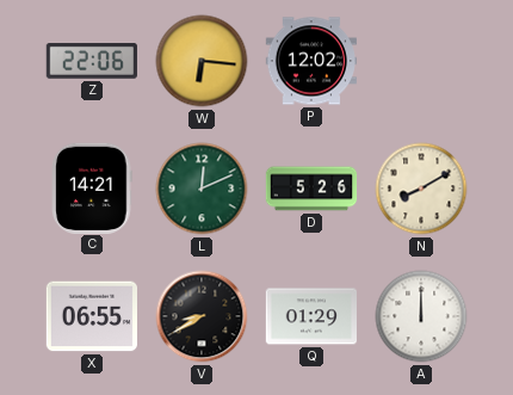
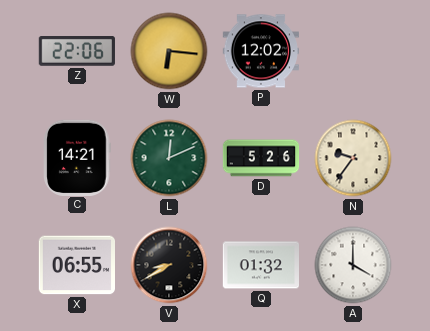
N: 8:10 -> 9:36
Q: 01:29 -> 01:32
A: 12:00 -> 4:00
